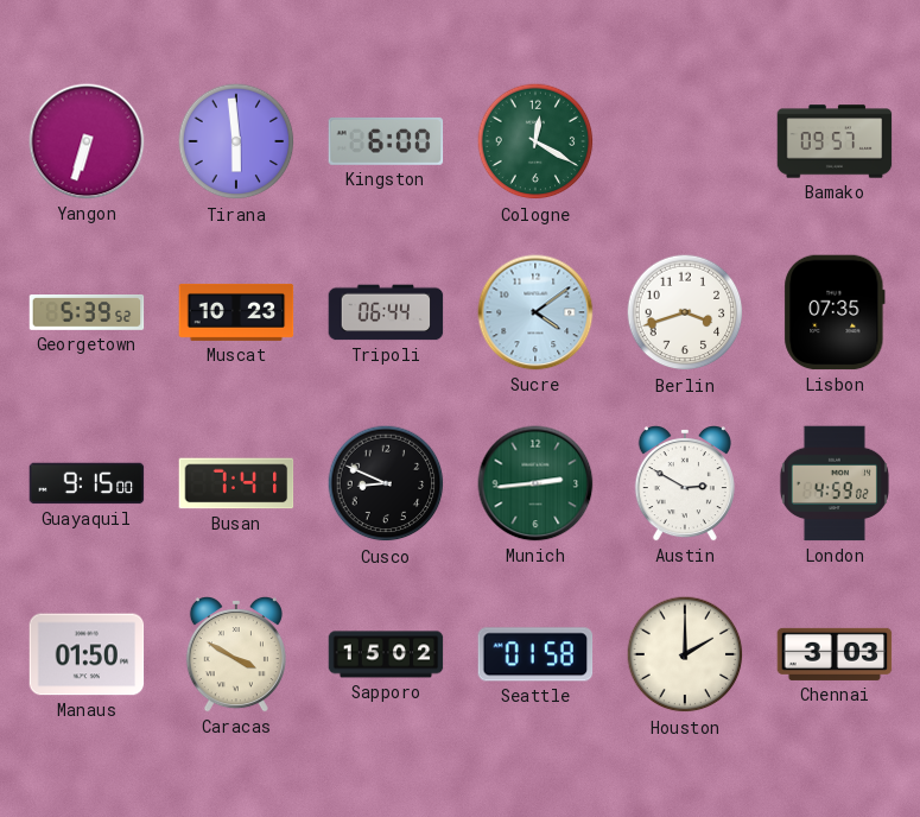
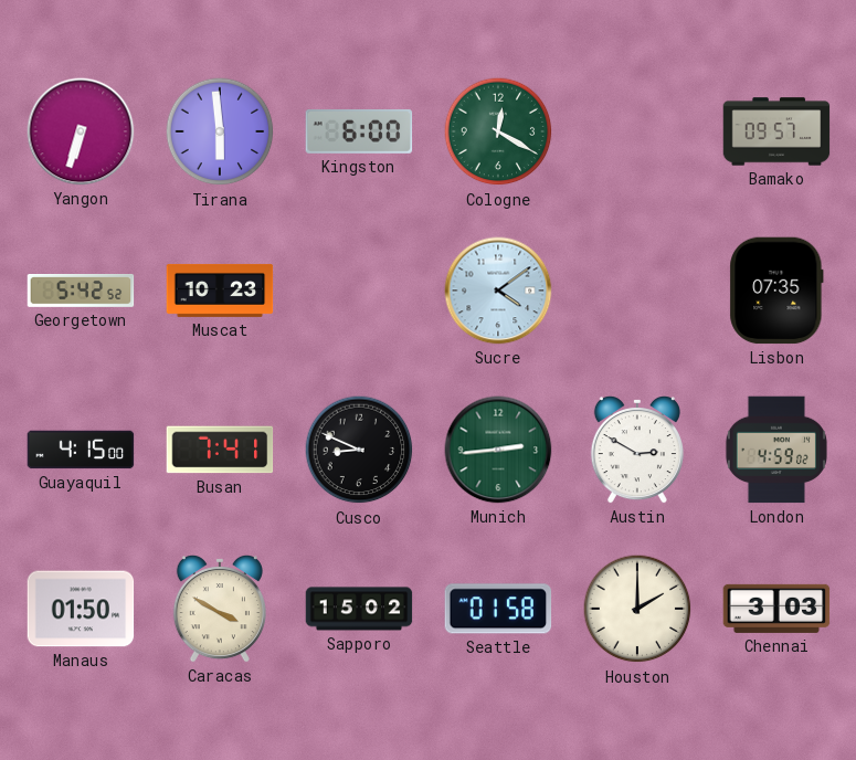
Georgetown: 5:39 -> 5:42
Tripoli: 06:44 -> none
Berlin: 3:42 -> none
Guayaquil: 9:15 -> 4:15
